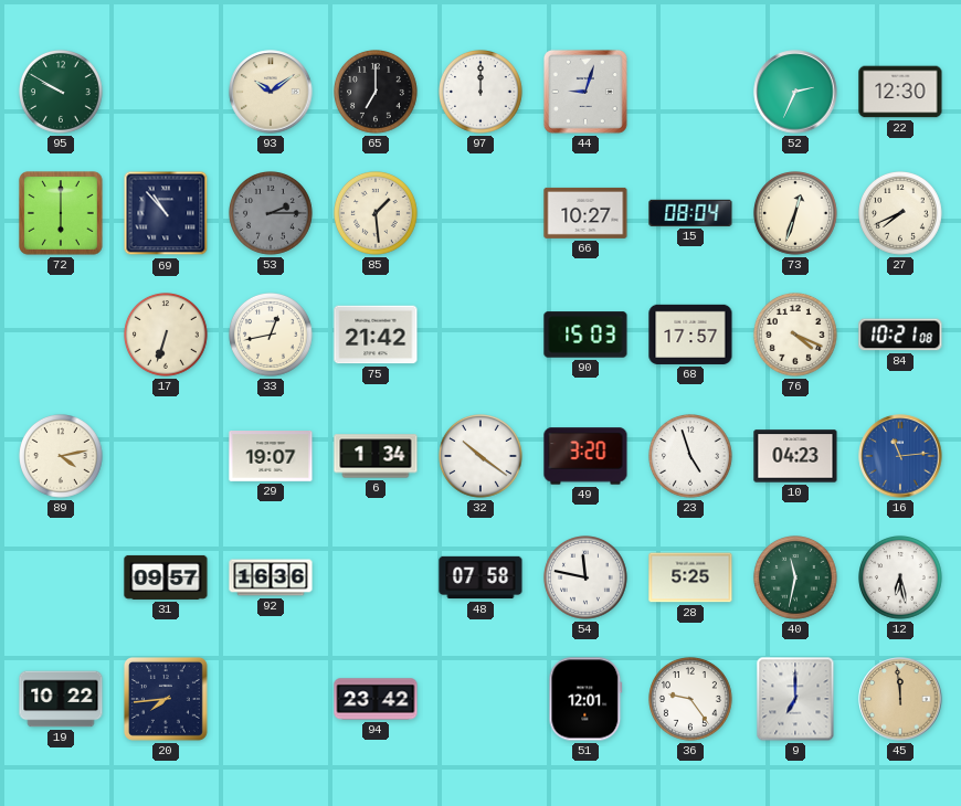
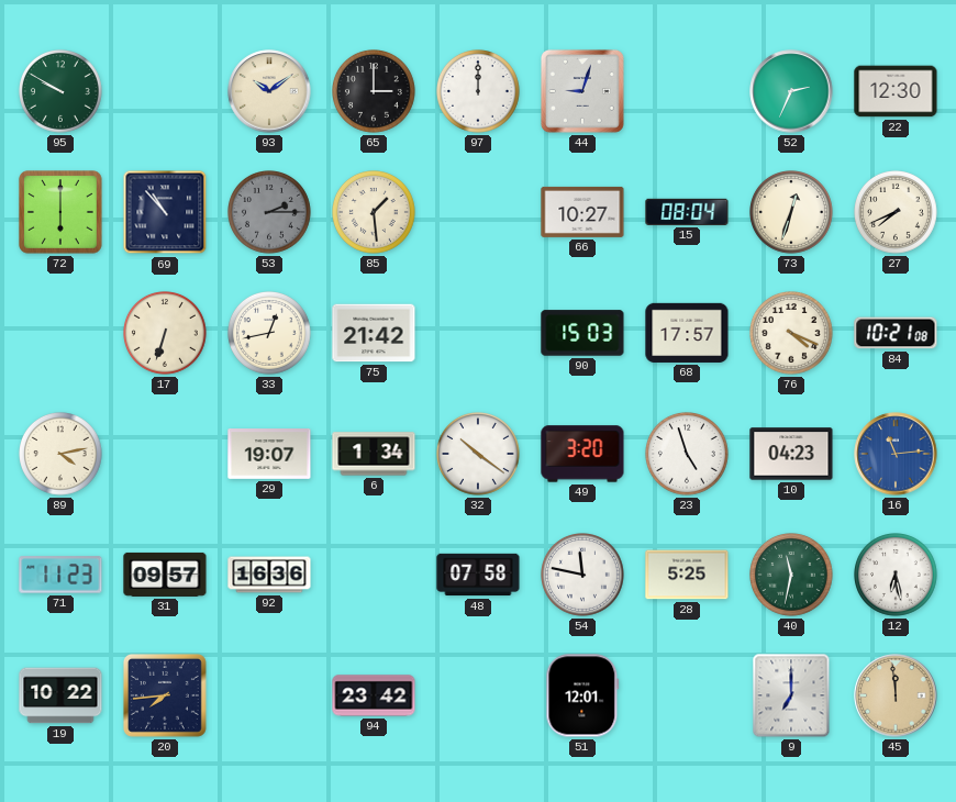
65: 7:00 -> 3:00
71: none -> 11:23
36: 9:24 -> none
